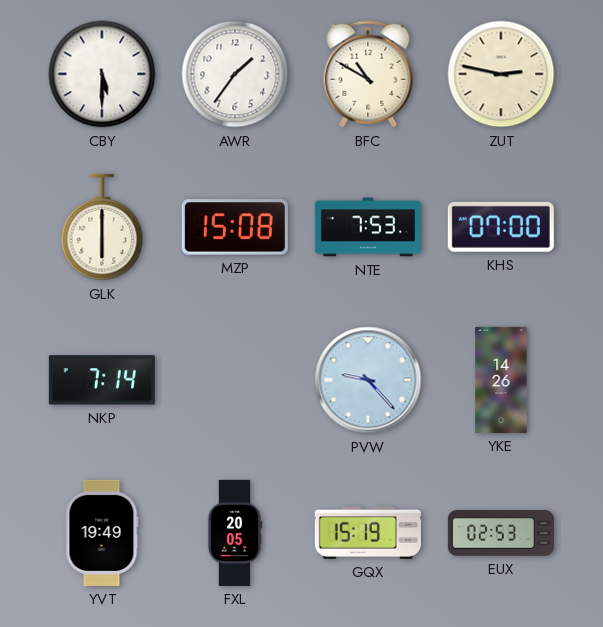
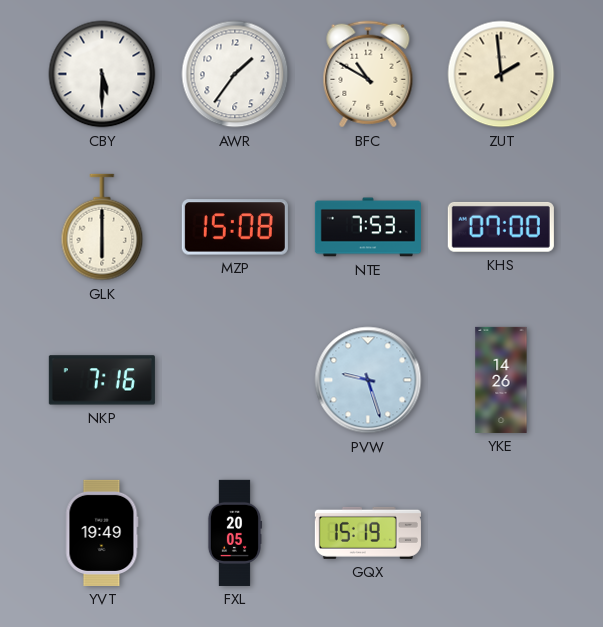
ZUT: 2:47 -> 1:59
NKP: 7:14 -> 7:16
PVW: 9:23 -> 9:27
EUX: 02:53 -> none
